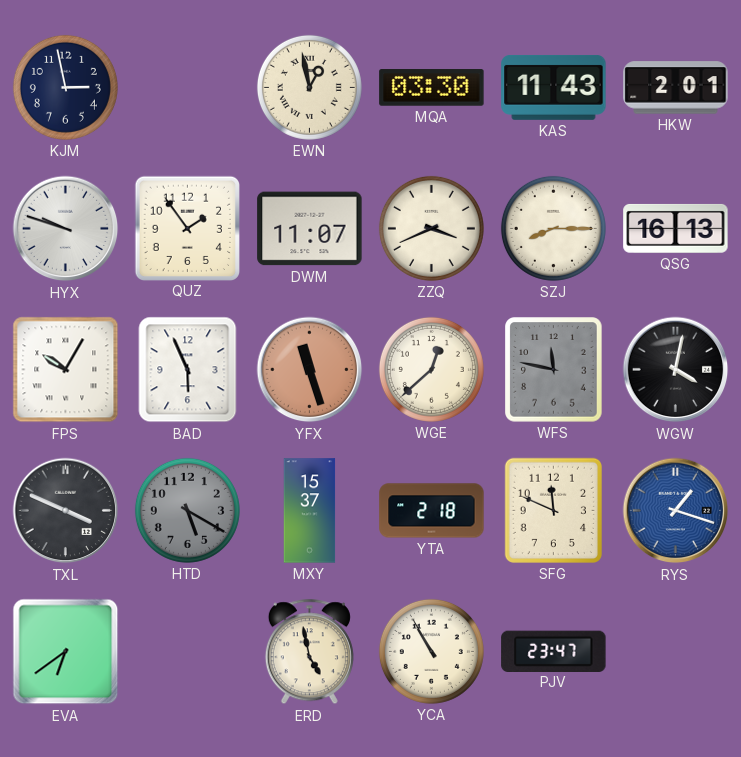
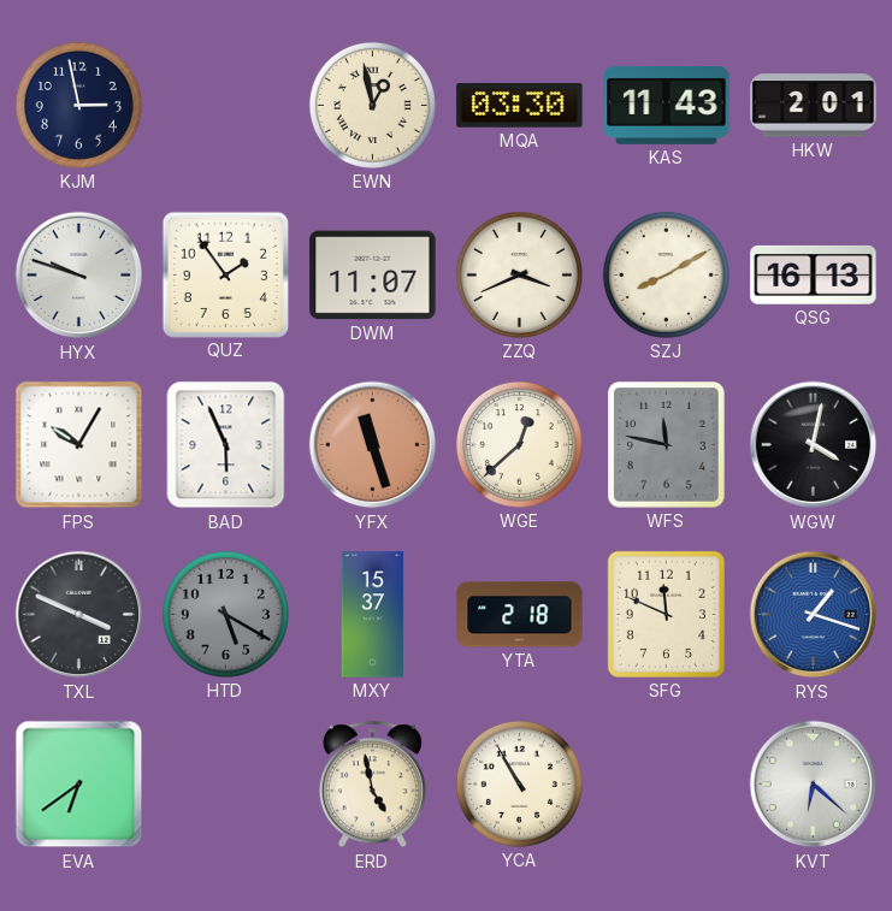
SZJ: 8:15 -> 8:10
PJV: 23:47 -> none
KVT: none -> 6:22
